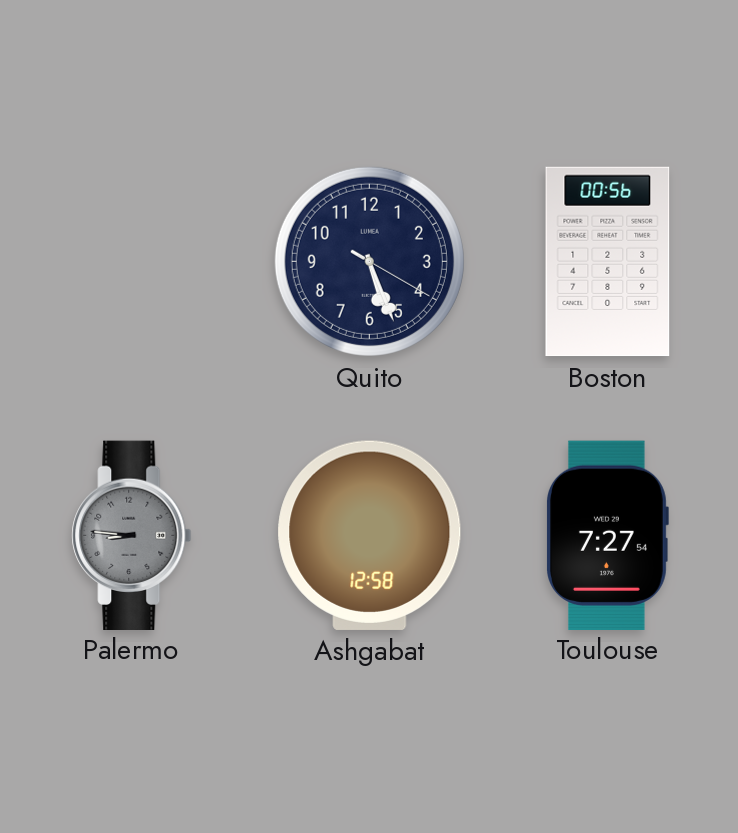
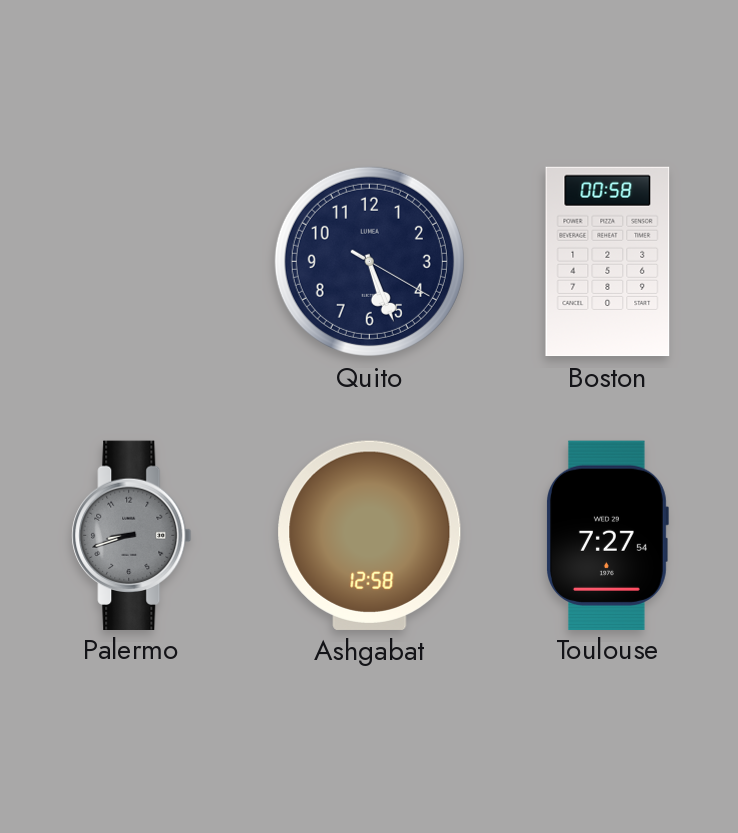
Boston: 00:56 -> 00:58
Palermo: 8:46 -> 8:42
